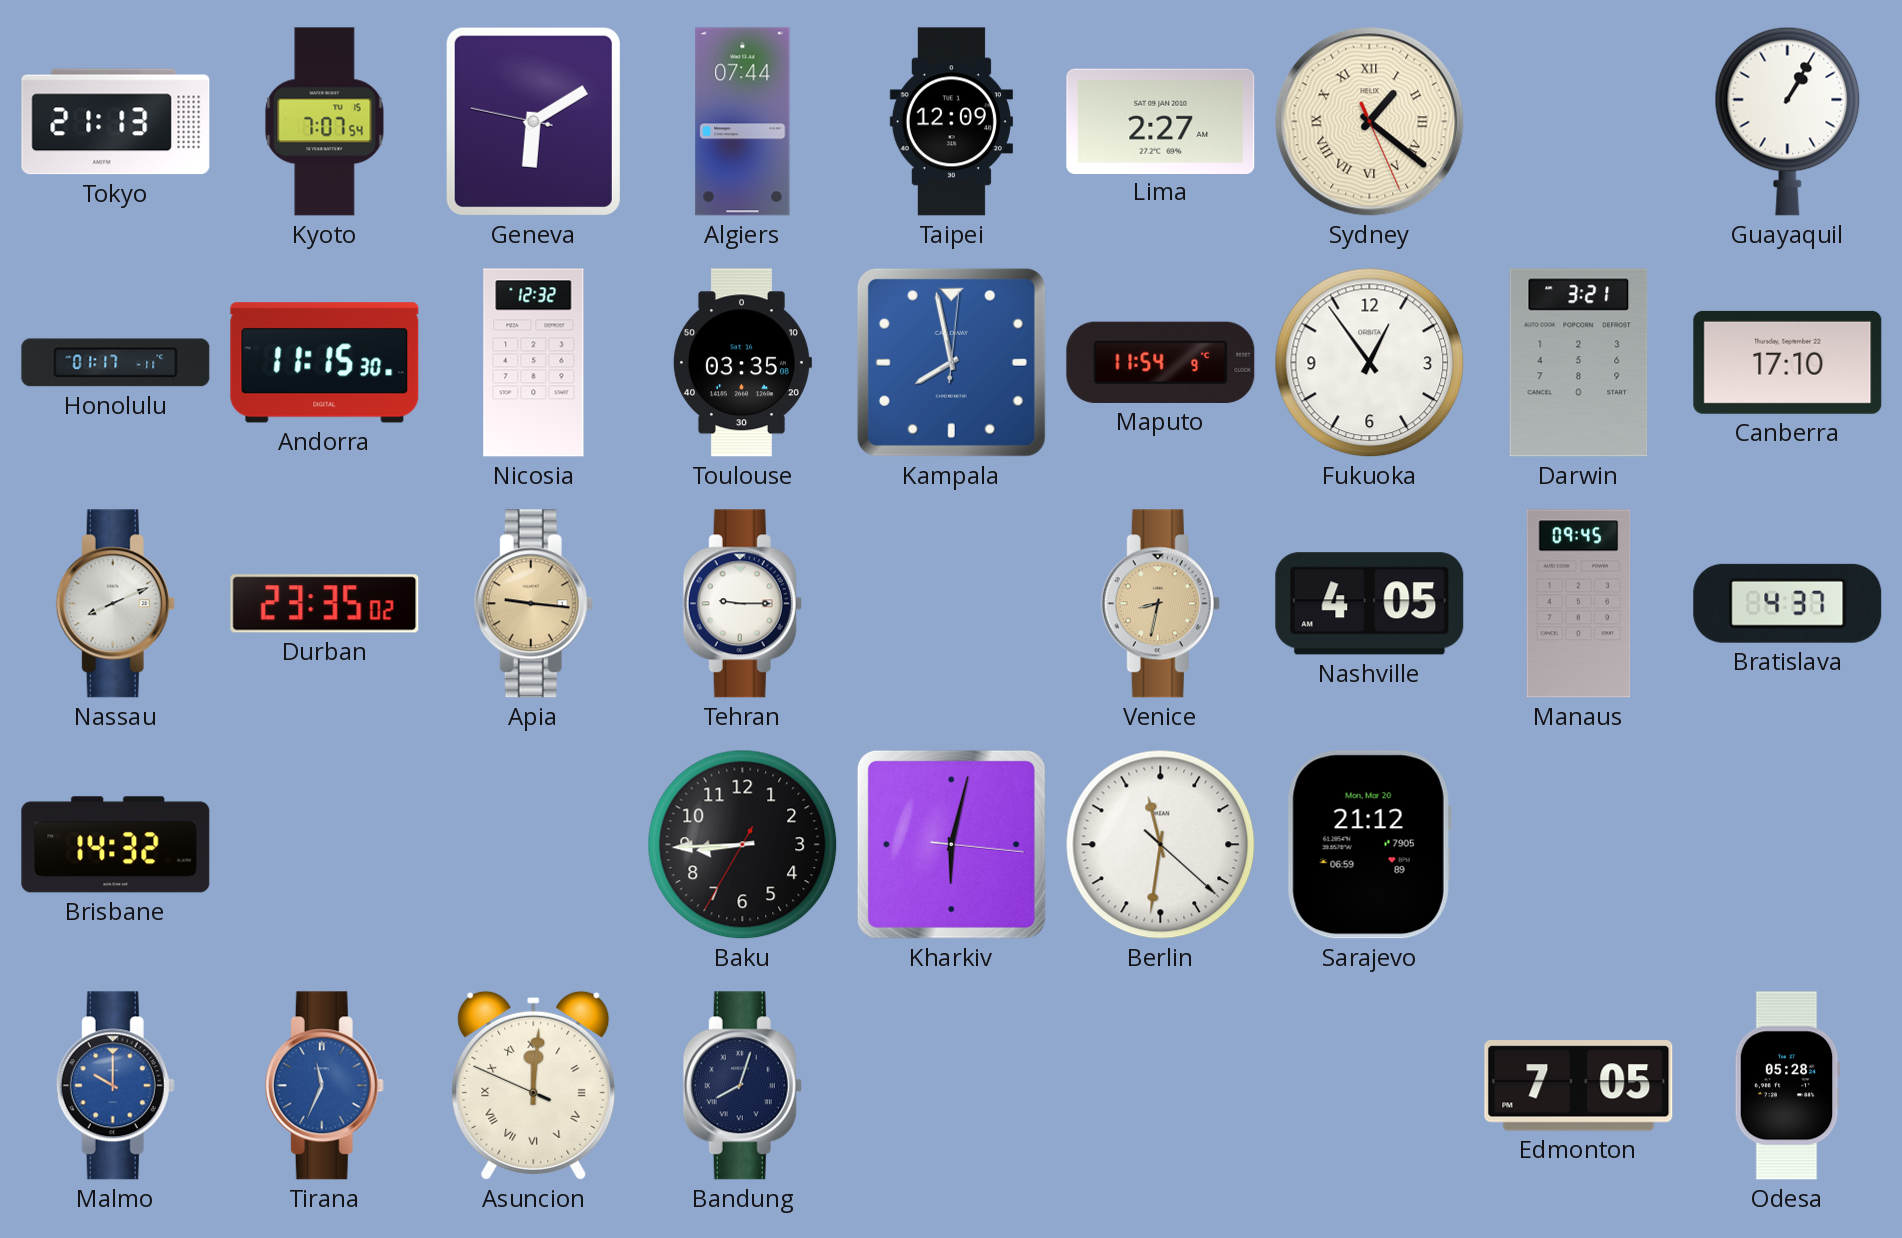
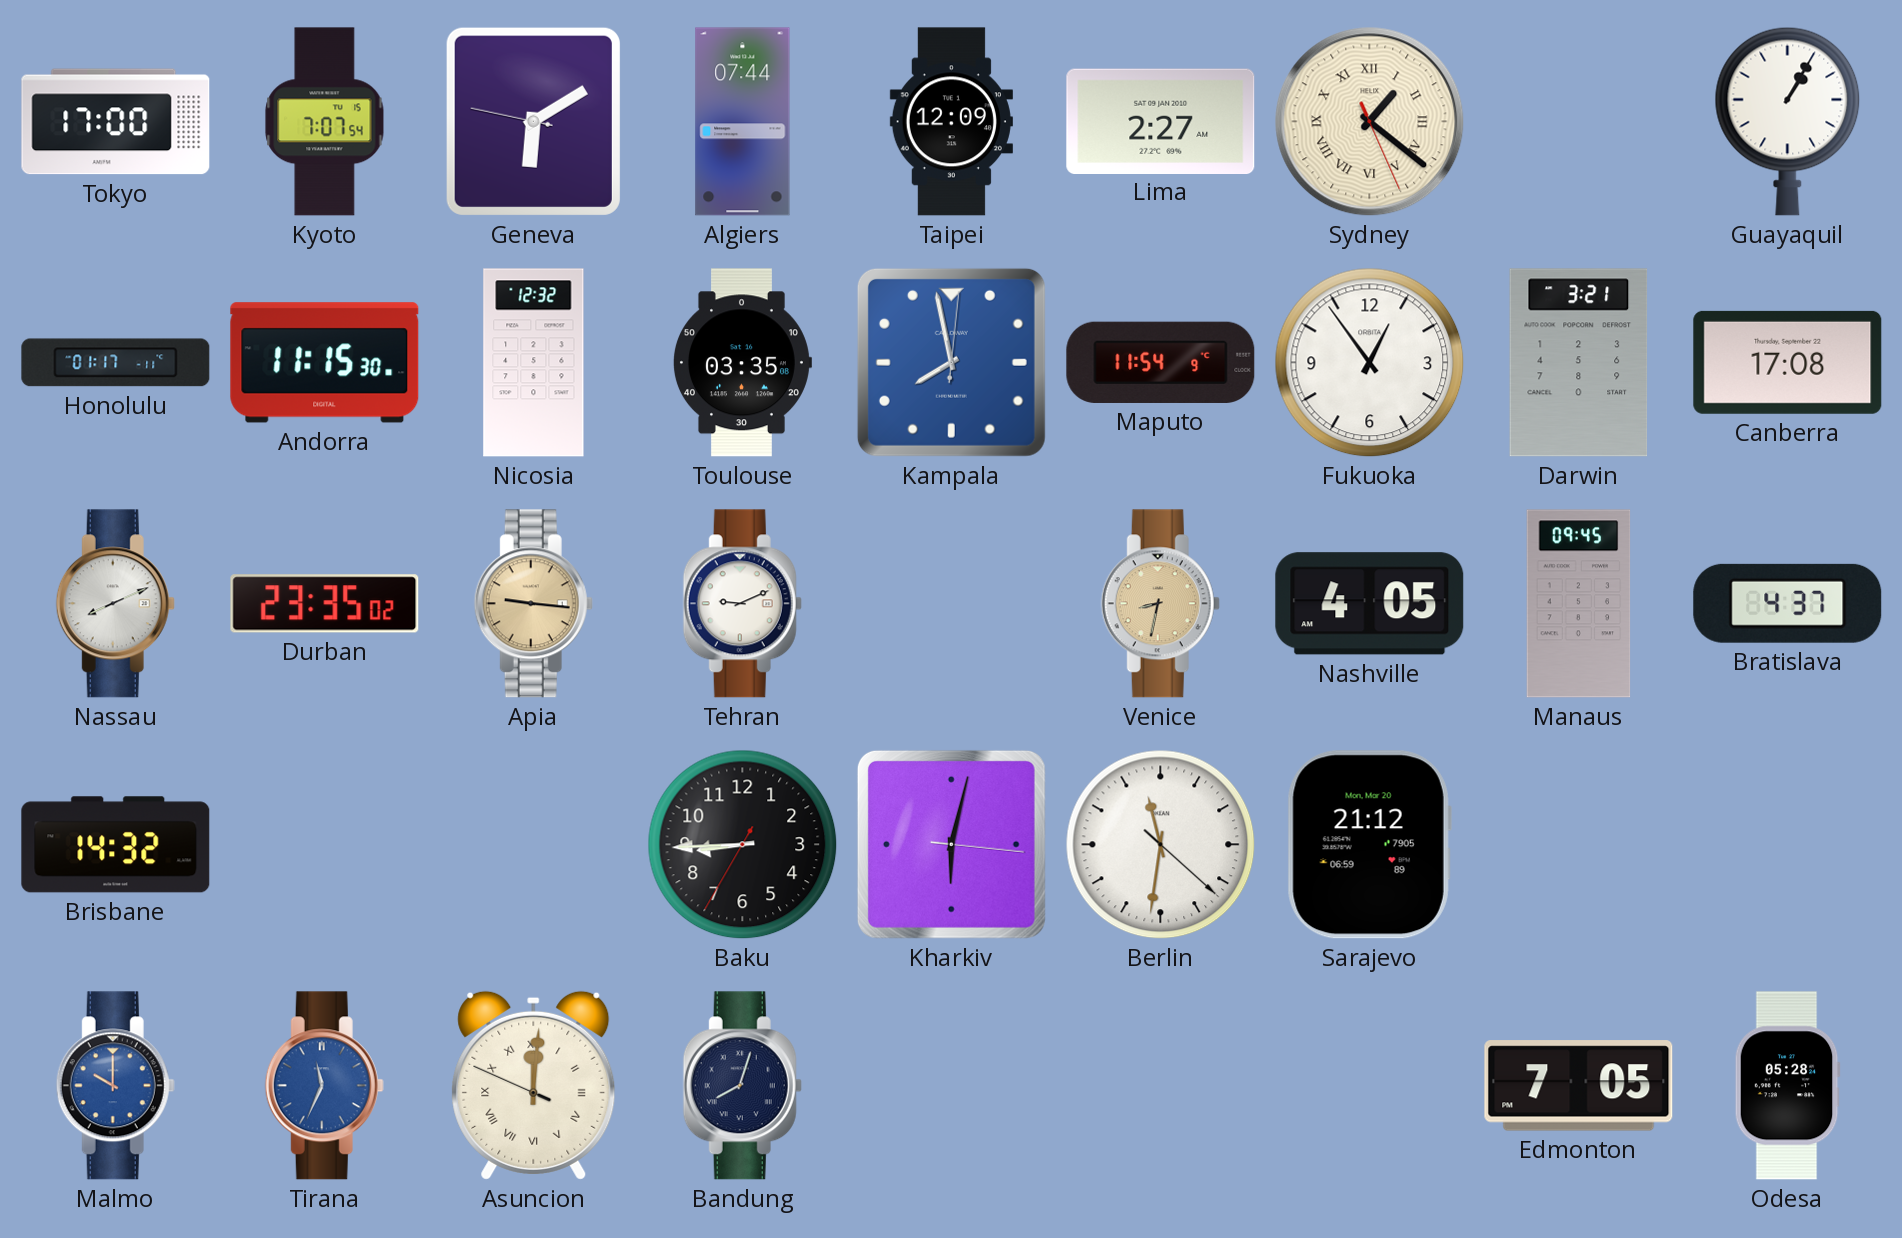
Tokyo: 21:13 -> 17:00
Canberra: 17:10 -> 17:08
Tehran: 9:15 -> 9:11
